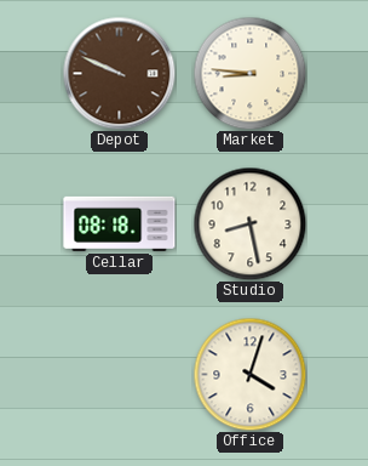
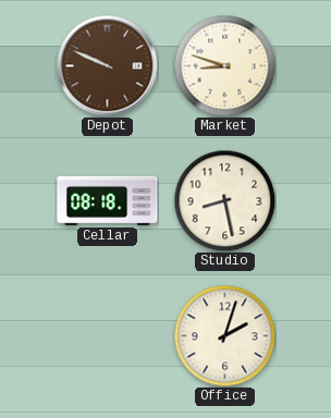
Market: 8:46 -> 8:48
Office: 4:03 -> 2:03
